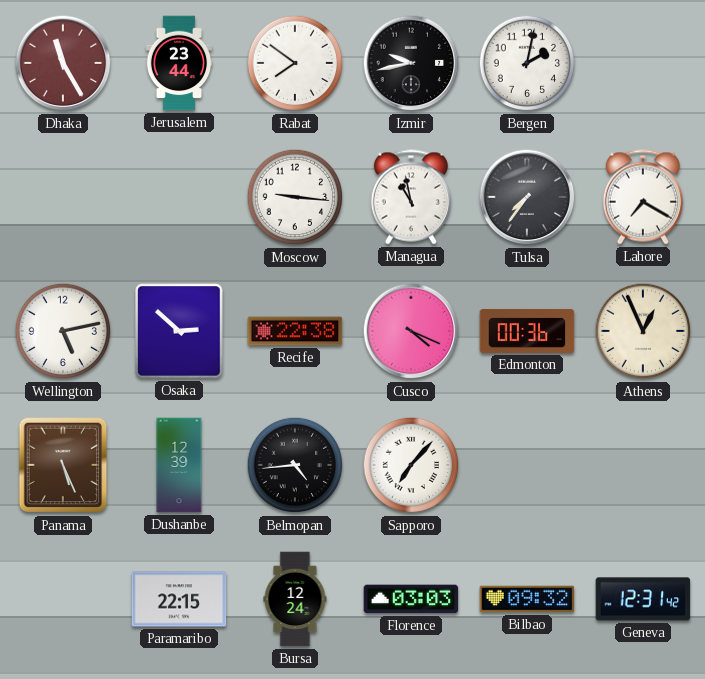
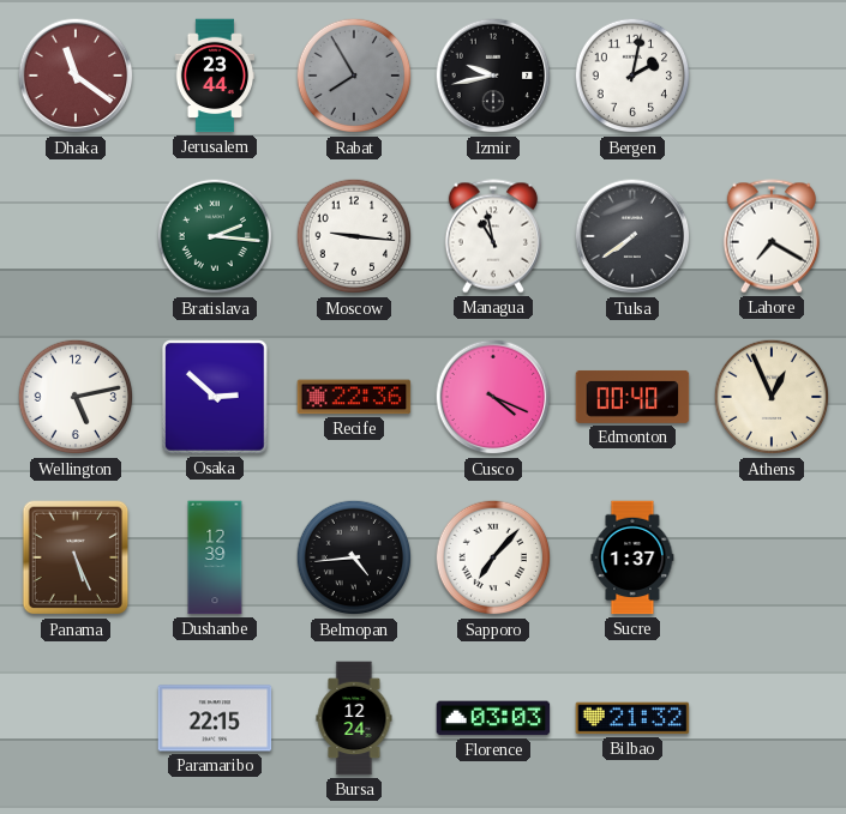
Dhaka: 11:25 -> 11:21
Rabat: 7:51 -> 7:55
Rabat dial: white -> grey
Bratislava: none -> 2:16
Tulsa: 7:36 -> 7:39
Recife: 22:38 -> 22:36
Edmonton: 00:36 -> 00:40
Sucre: none -> 1:37
Bilbao: 09:32 -> 21:32
Geneva: 12:31 -> none
